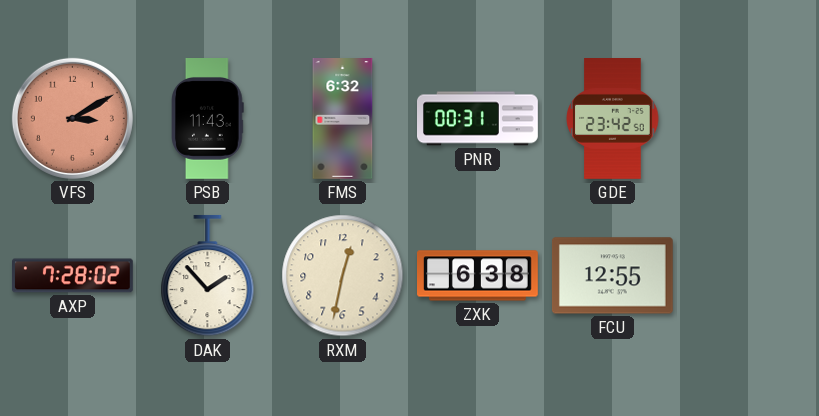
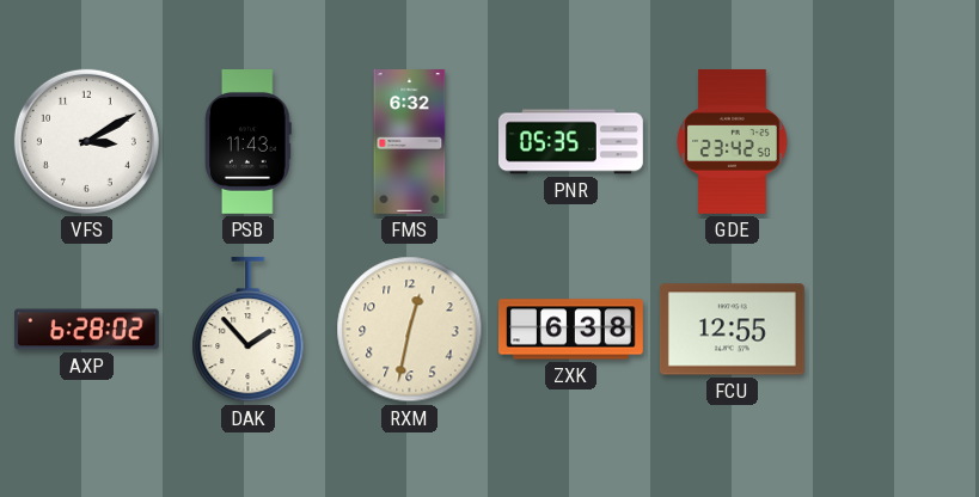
VFS dial: salmon -> white
PNR: 00:31 -> 05:35
AXP: 7:28 -> 6:28
